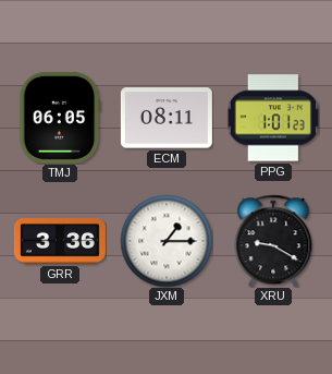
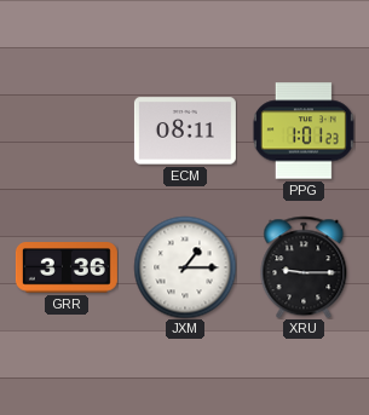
TMJ: 06:05 -> none
XRU: 9:20 -> 9:15
